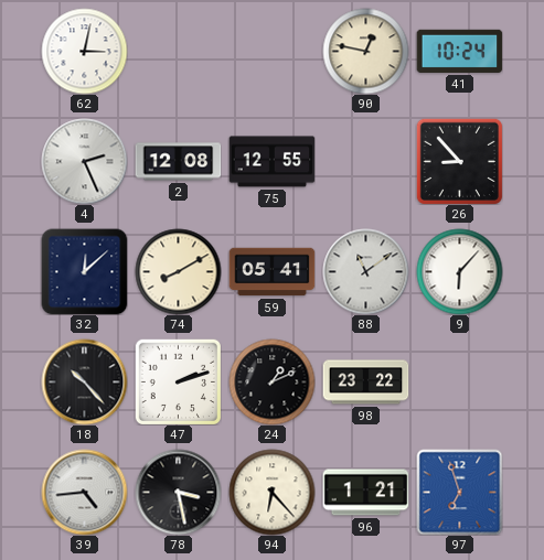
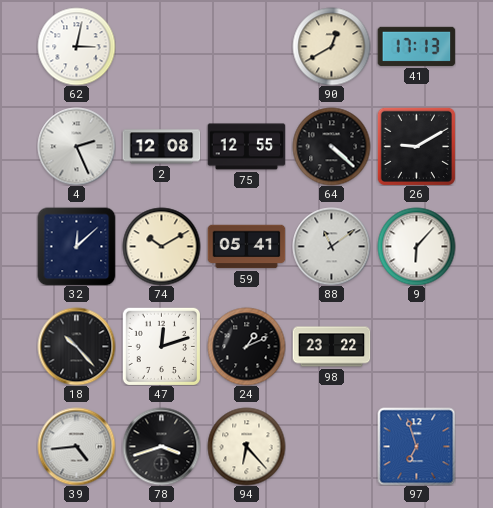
90: 12:47 -> 12:40
41: 10:24 -> 17:13
64: none -> 4:22
26: 8:53 -> 9:10
74: 8:10 -> 10:10
47: 2:12 -> 12:12
78: 3:28 -> 3:42
96: 1:21 -> none
